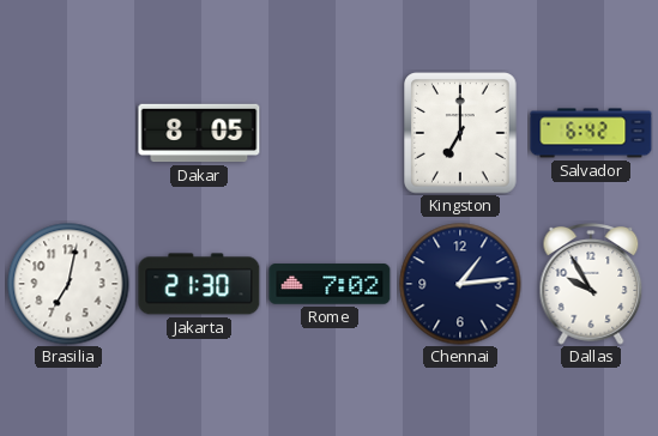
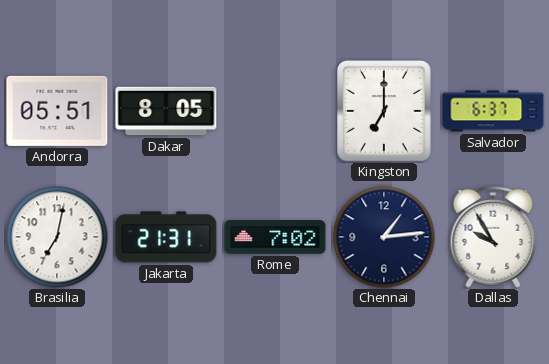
Andorra: none -> 05:51
Salvador: 6:42 -> 6:37
Jakarta: 21:30 -> 21:31
